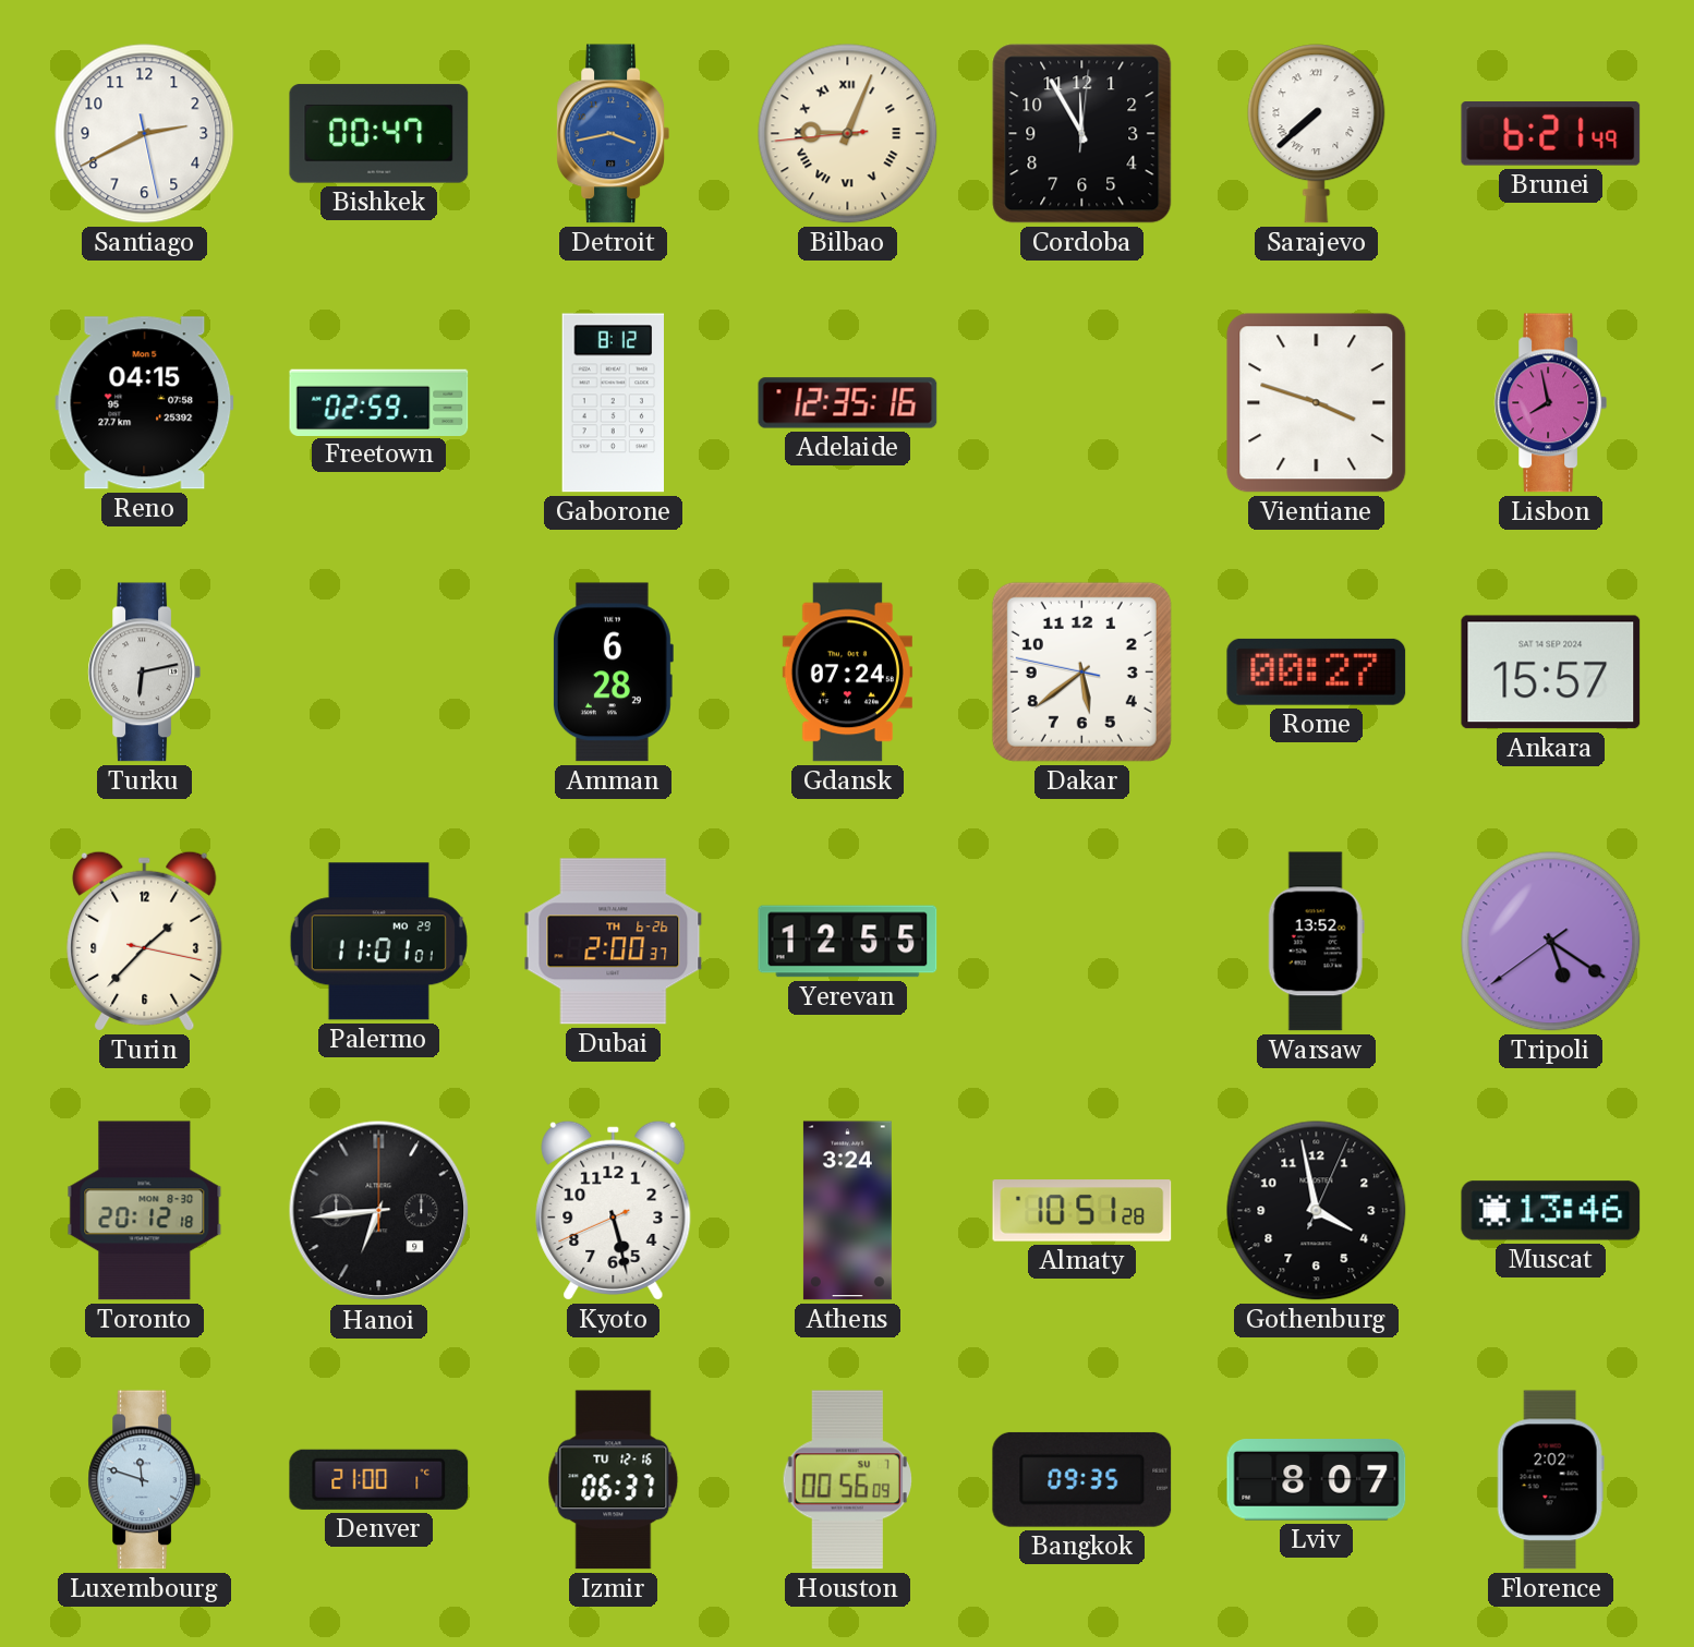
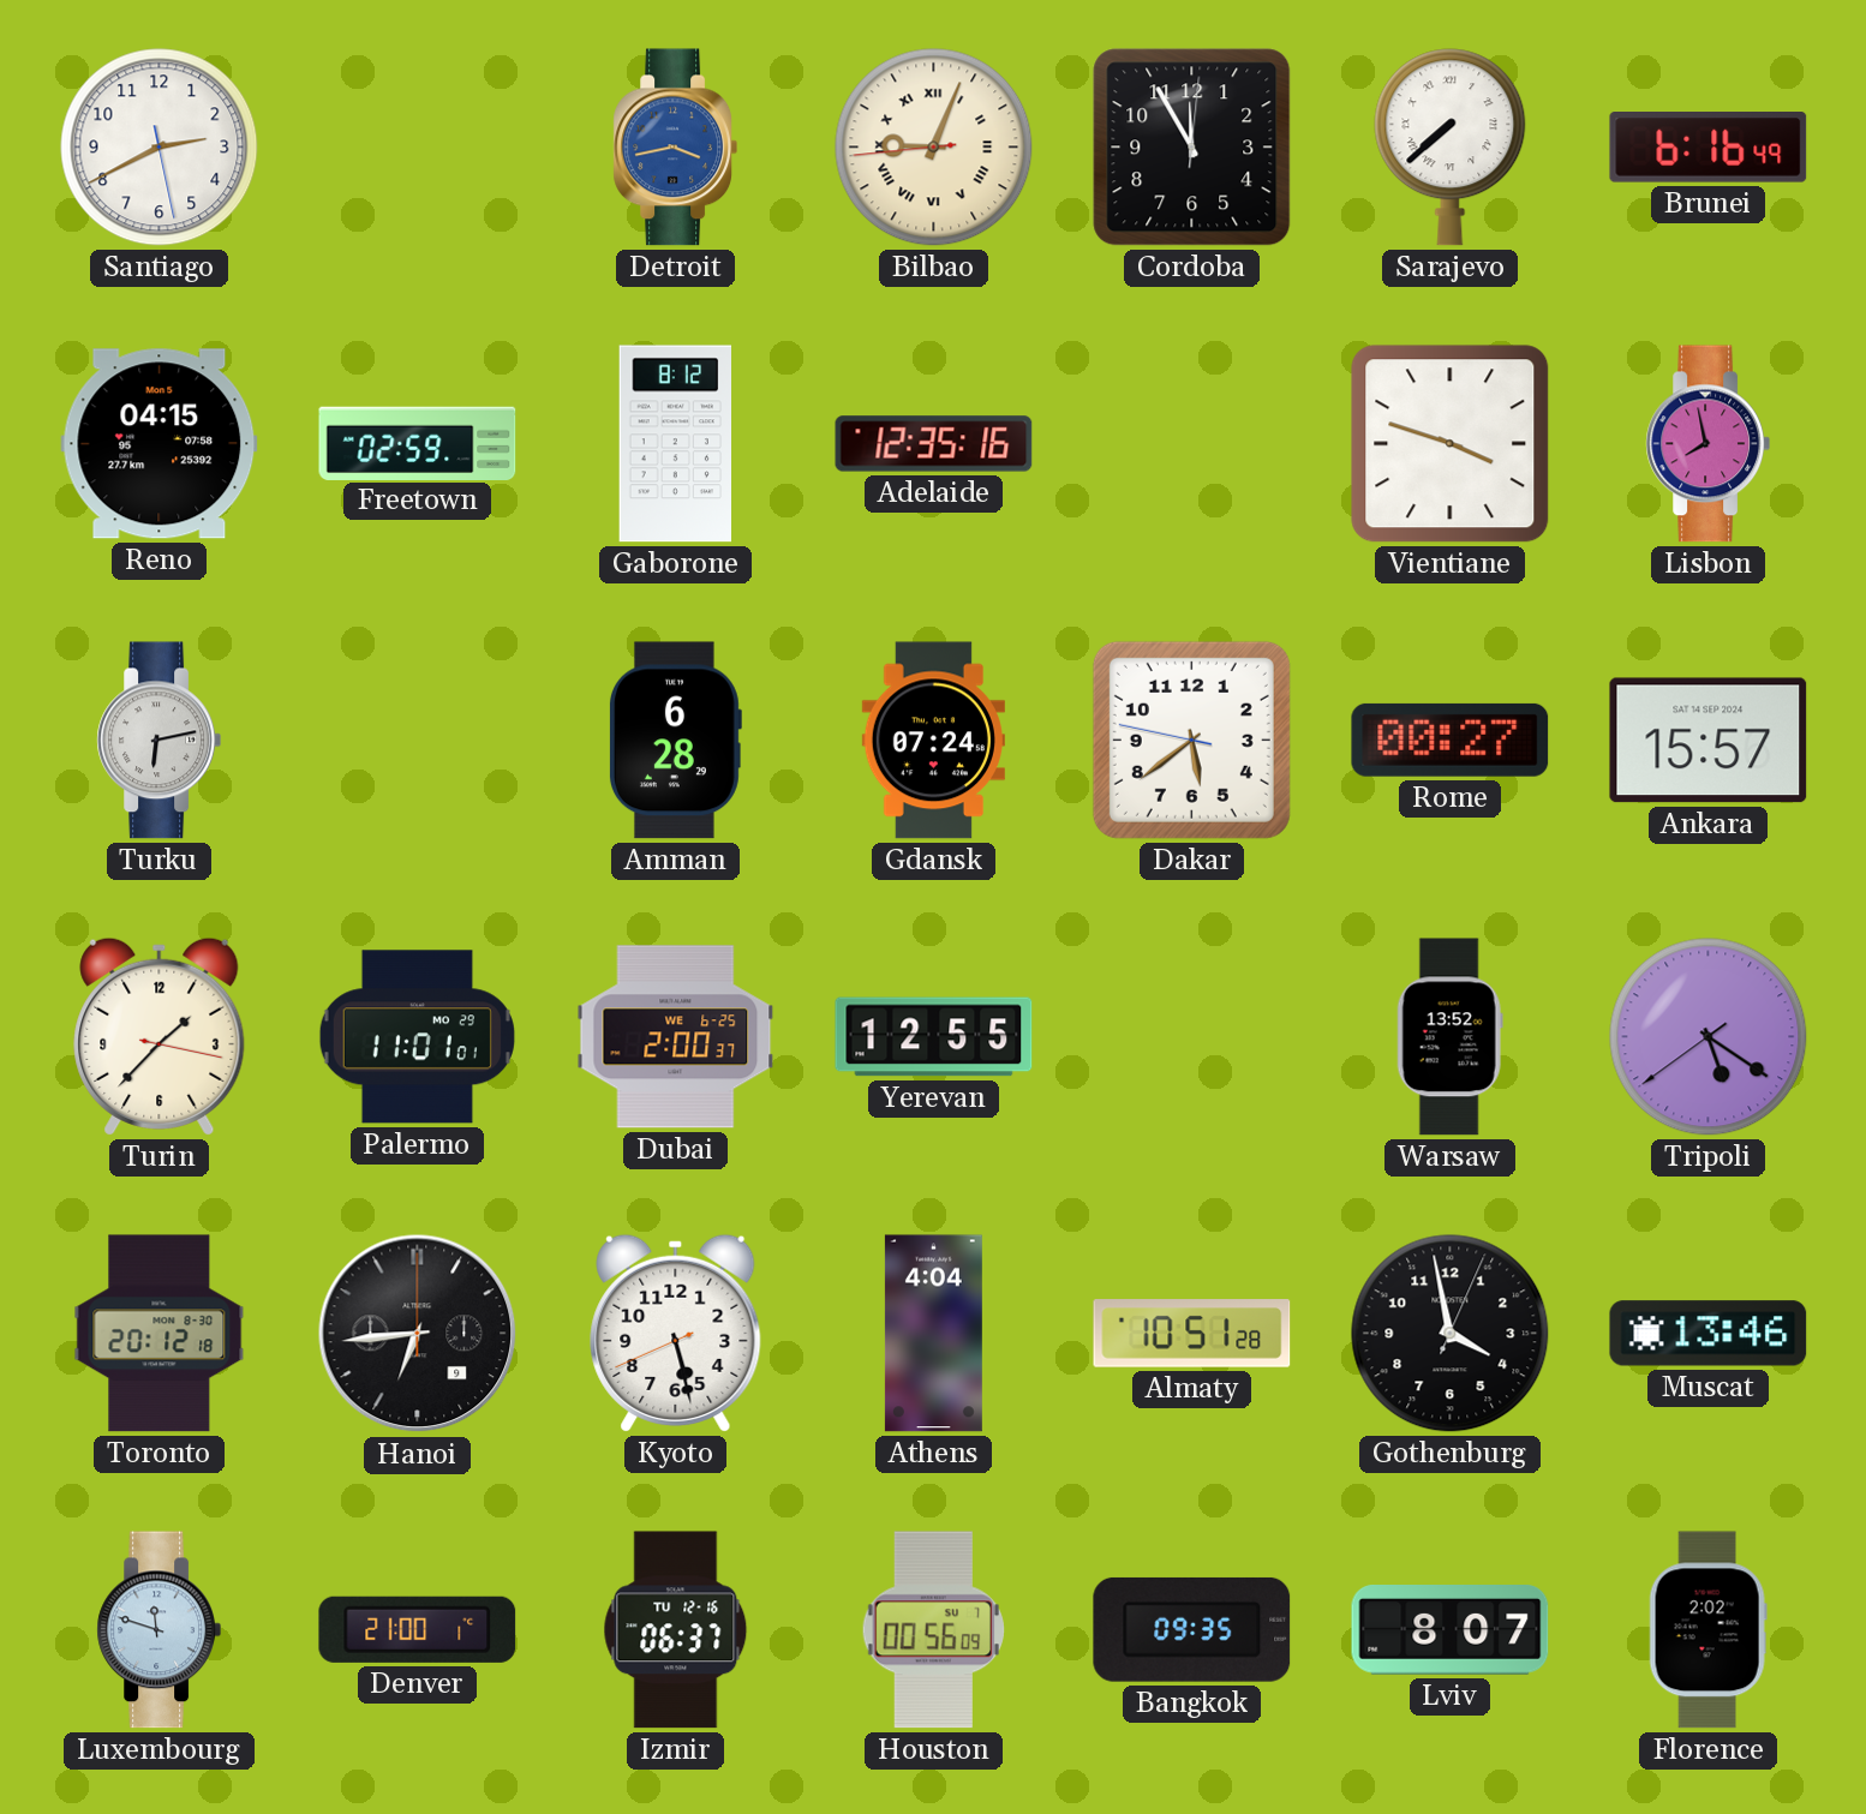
Bishkek: 00:47 -> none
Brunei: 6:21 -> 6:16
Dubai date: TH 6-26 -> WE 6-25
Athens: 3:24 -> 4:04
